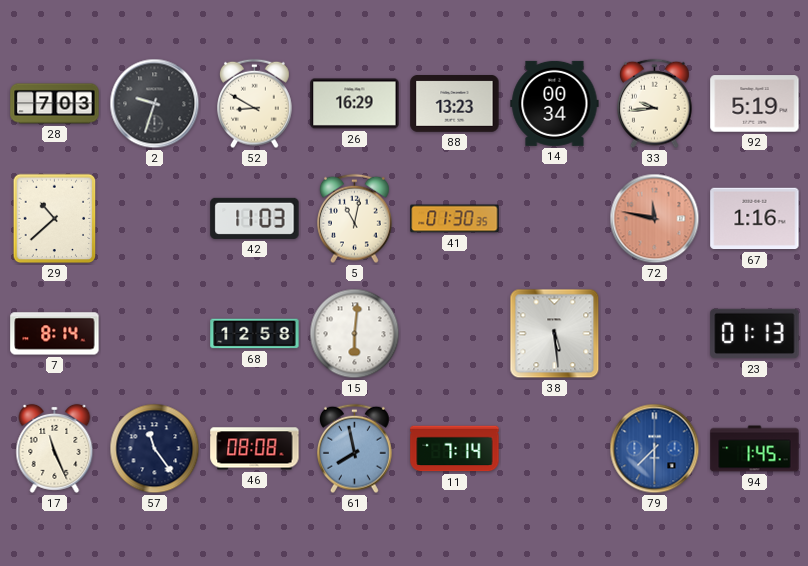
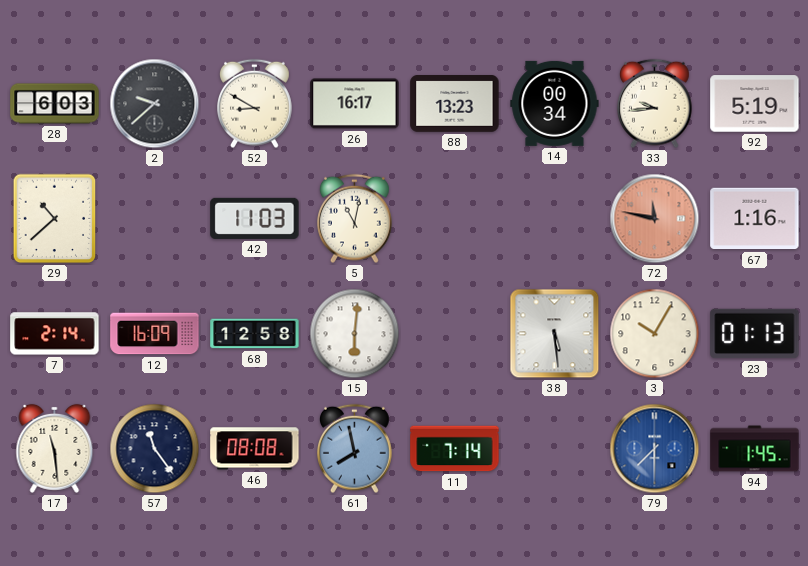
28: 7:03 -> 6:03
2: 9:33 -> 9:38
26: 16:29 -> 16:17
41: 01:30 -> none
7: 8:14 -> 2:14
12: none -> 16:09
3: none -> 10:05
17: 11:26 -> 11:29
